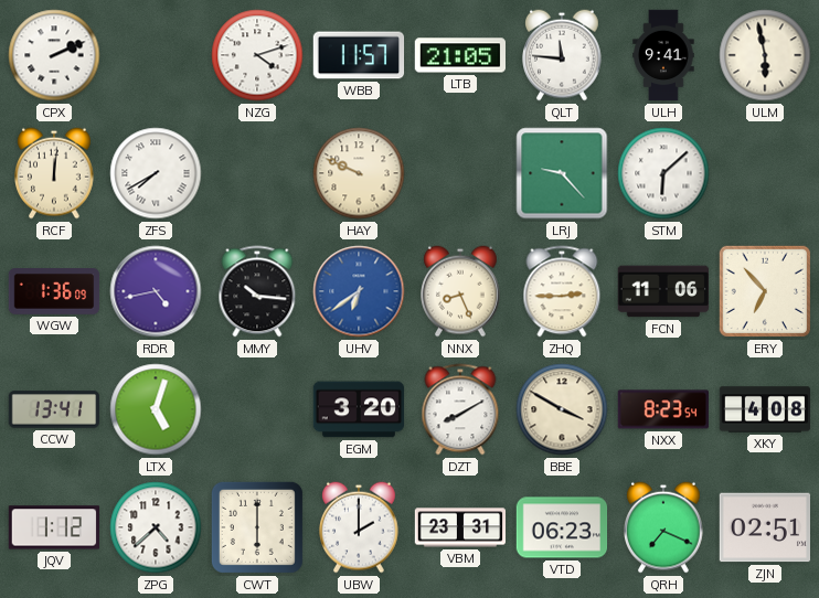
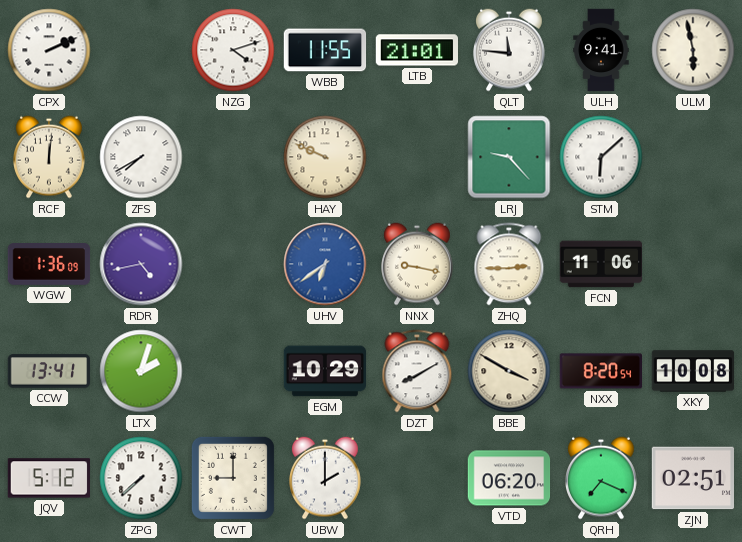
WBB: 11:57 -> 11:55
LTB: 21:05 -> 21:01
MMY: 10:16 -> none
NNX: 8:26 -> 9:17
ERY: 6:53 -> none
LTX: 5:03 -> 2:03
EGM: 3:20 -> 10:29
NXX: 8:23 -> 8:20
XKY: 4:08 -> 10:08
JQV: 1:12 -> 5:12
ZPG: 4:38 -> 7:38
CWT: 6:00 -> 9:00
VBM: 23:31 -> none
VTD: 06:23 -> 06:20
